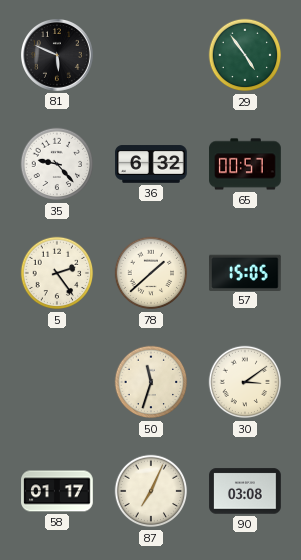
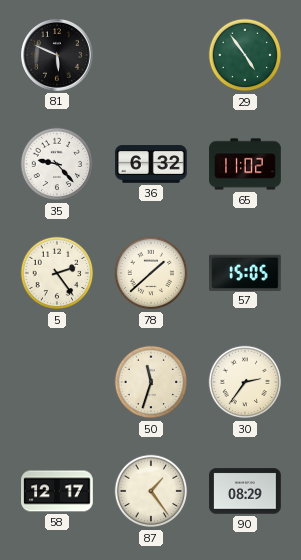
65: 00:57 -> 11:02
30: 3:09 -> 2:36
58: 01:17 -> 12:17
87: 7:04 -> 1:24
90: 03:08 -> 08:29
